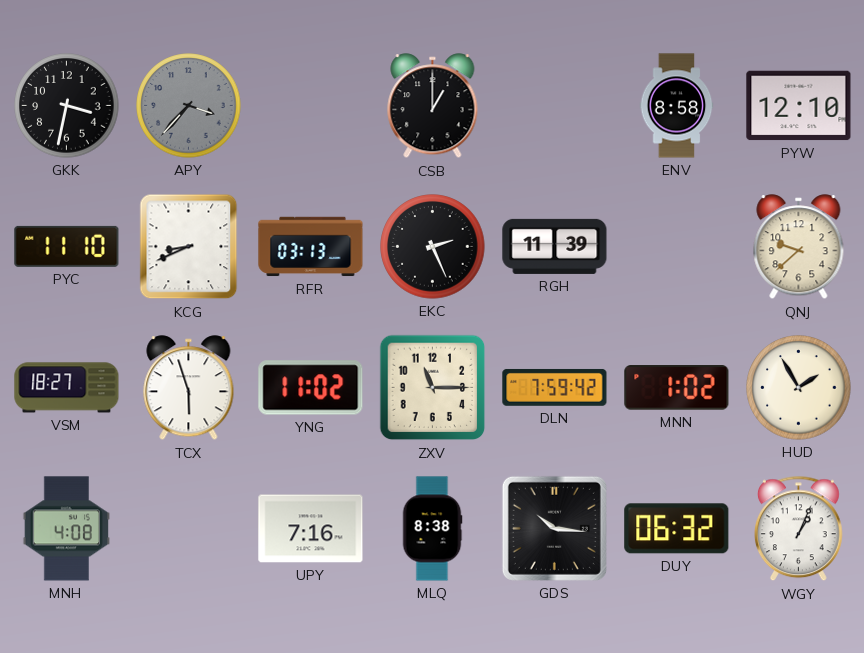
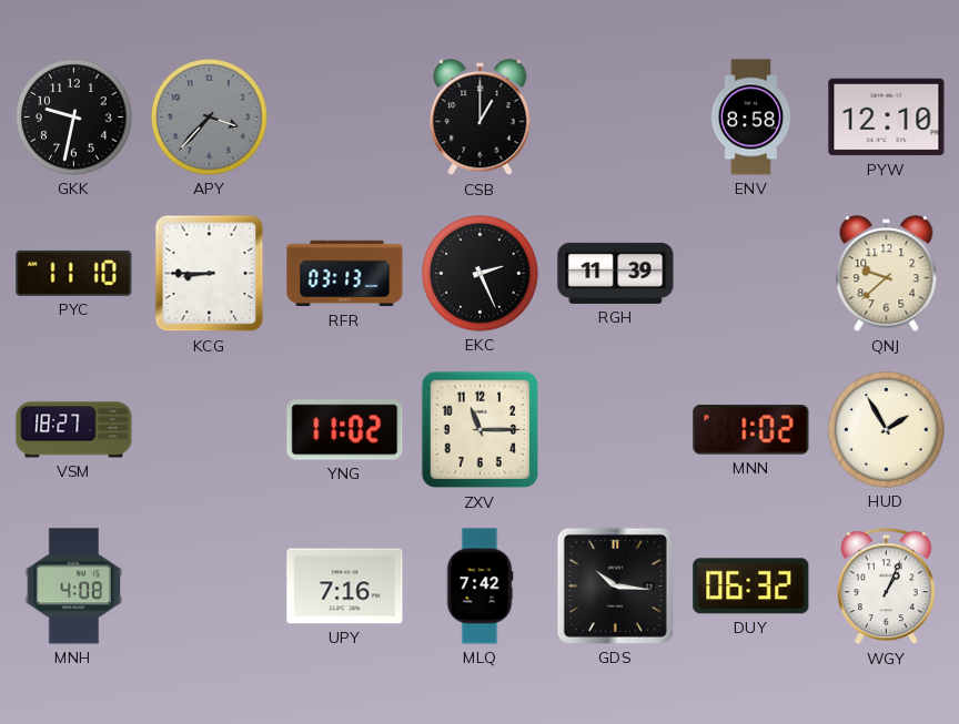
GKK: 3:32 -> 9:32
KCG: 8:41 -> 8:45
TCX: 5:57 -> none
DLN: 7:59 -> none
MLQ: 8:38 -> 7:42
